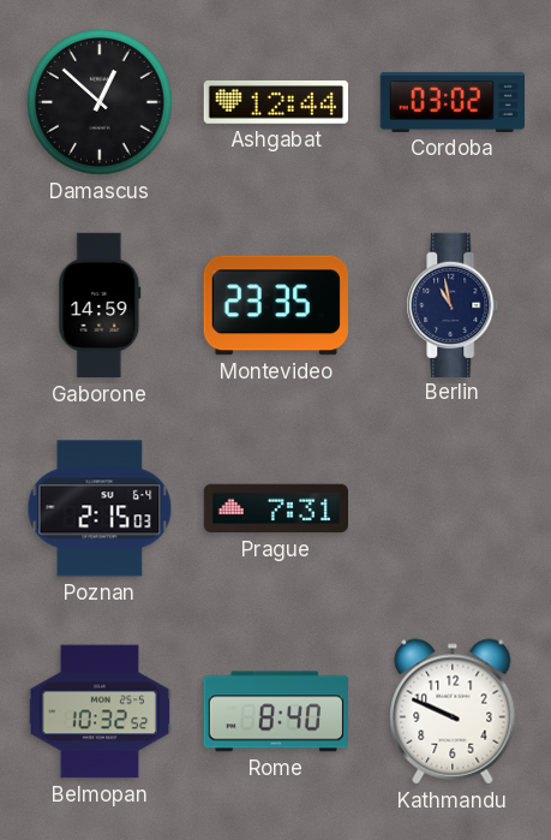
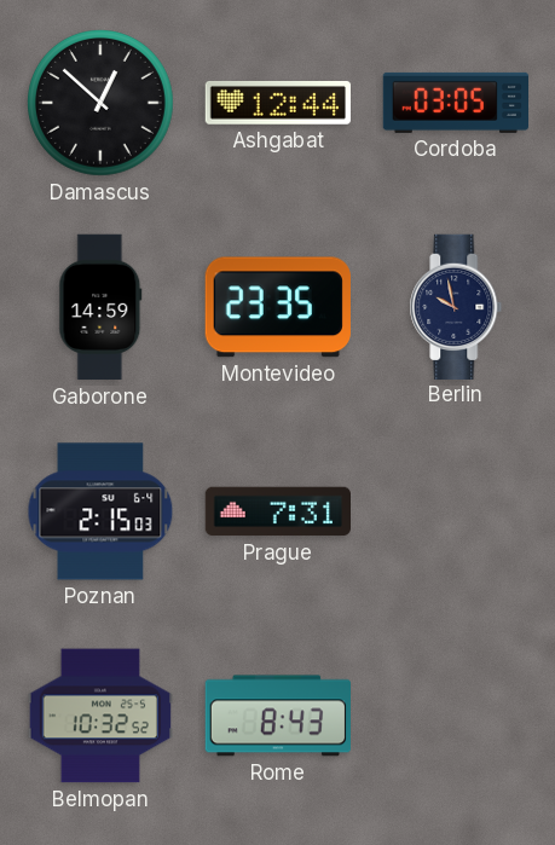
Cordoba: 03:02 -> 03:05
Berlin: 10:58 -> 9:58
Rome: 8:40 -> 8:43
Kathmandu: 9:49 -> none
